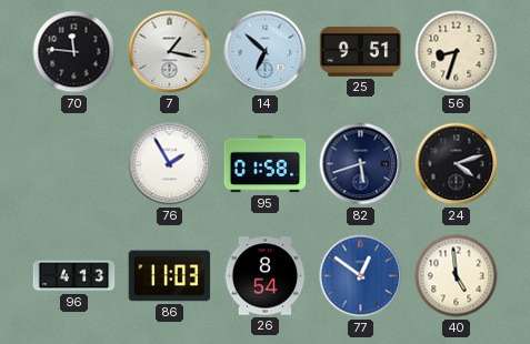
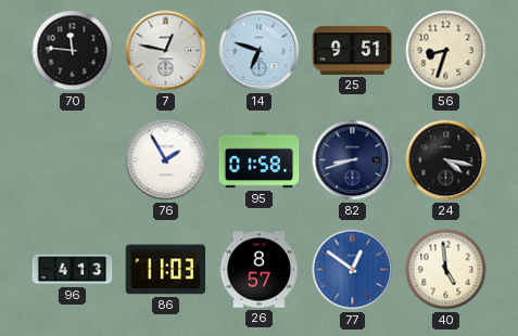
7: 1:17 -> 12:47
14: 6:52 -> 6:48
82: 5:42 -> 8:42
24: 4:12 -> 4:17
26: 8:54 -> 8:57
